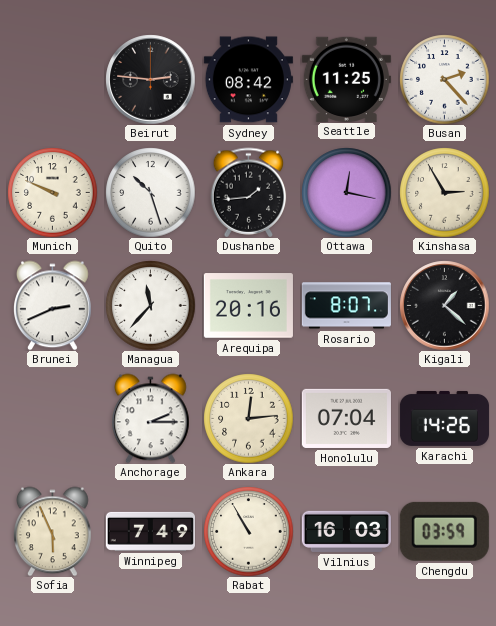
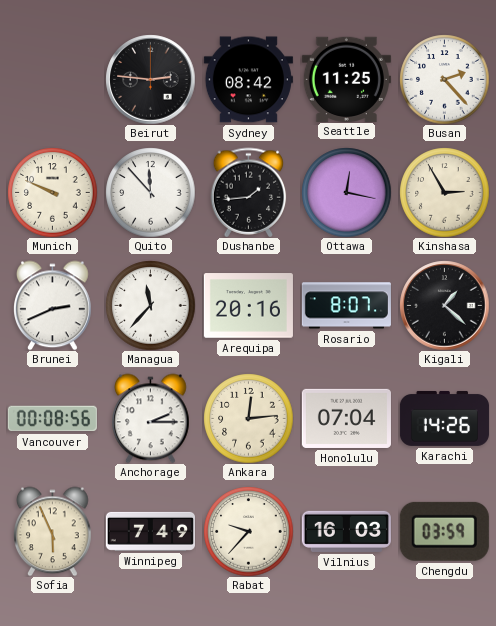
Quito: 10:27 -> 11:53
Vancouver: none -> 00:08
Rabat: 10:55 -> 9:37
